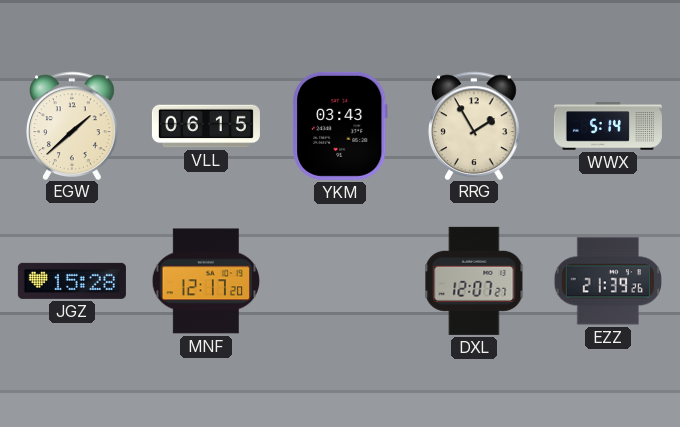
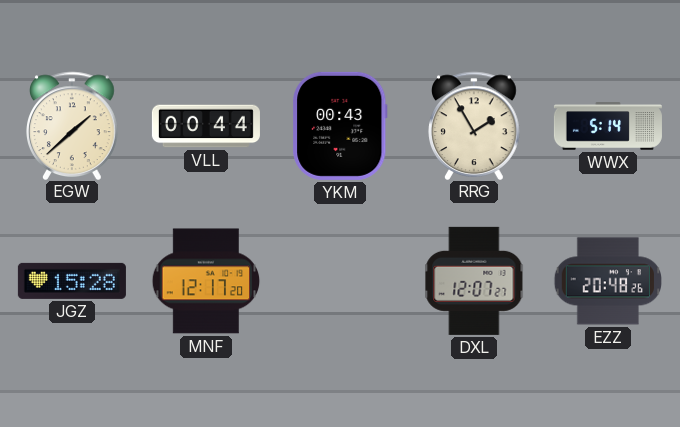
VLL: 06:15 -> 00:44
YKM: 03:43 -> 00:43
EZZ: 21:39 -> 20:48
